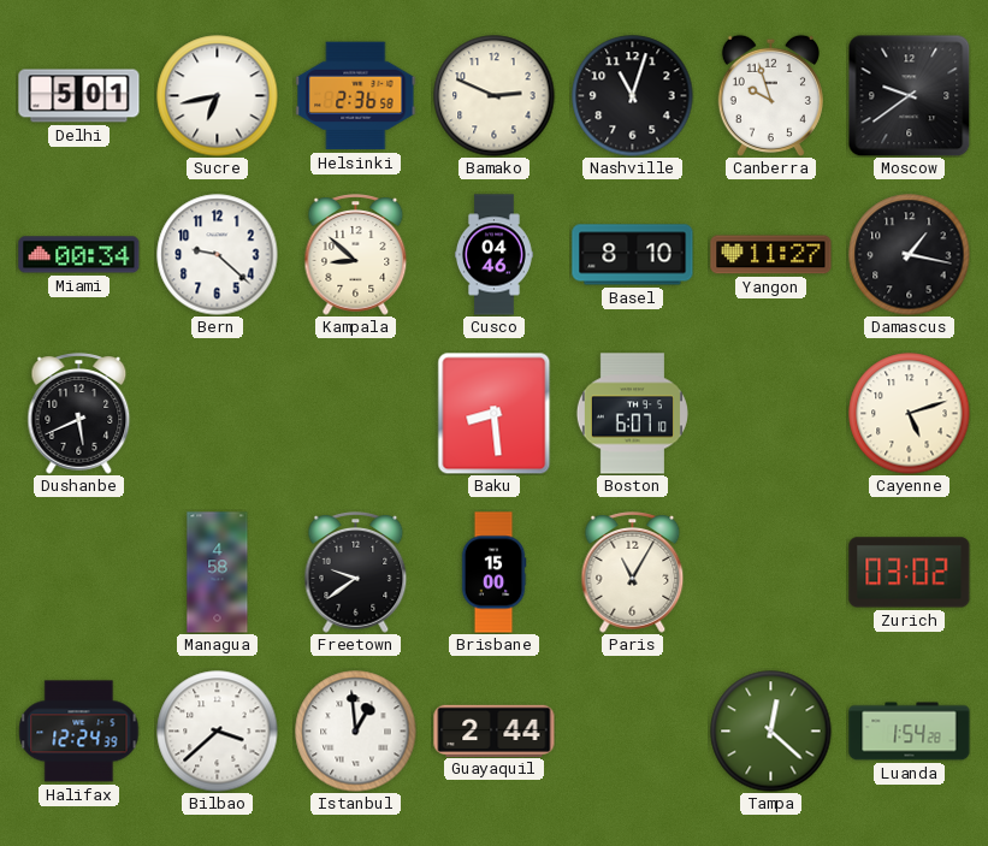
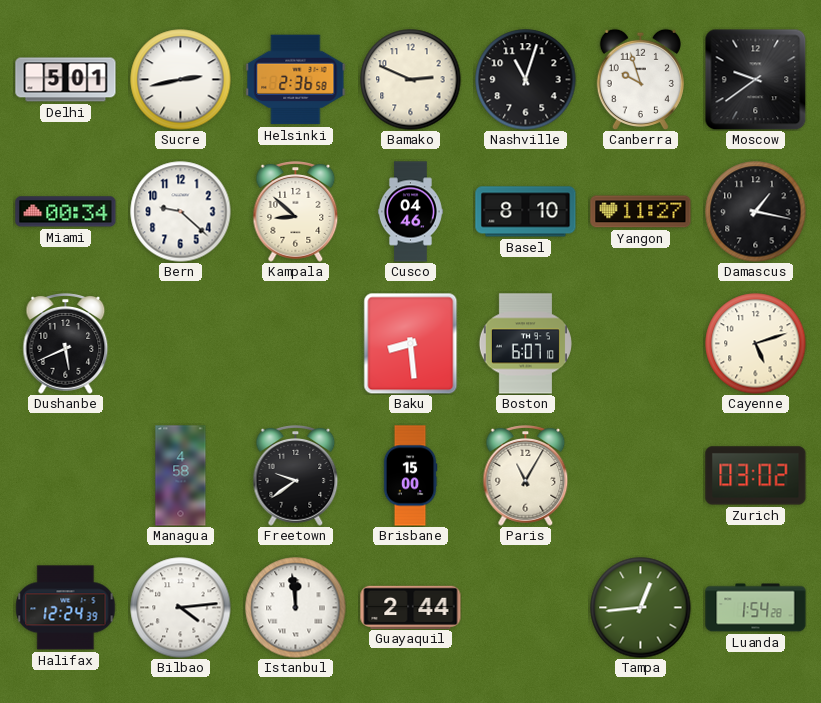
Sucre: 6:43 -> 2:43
Bilbao: 3:38 -> 4:14
Istanbul: 12:59 -> 11:59
Tampa: 12:22 -> 12:44
